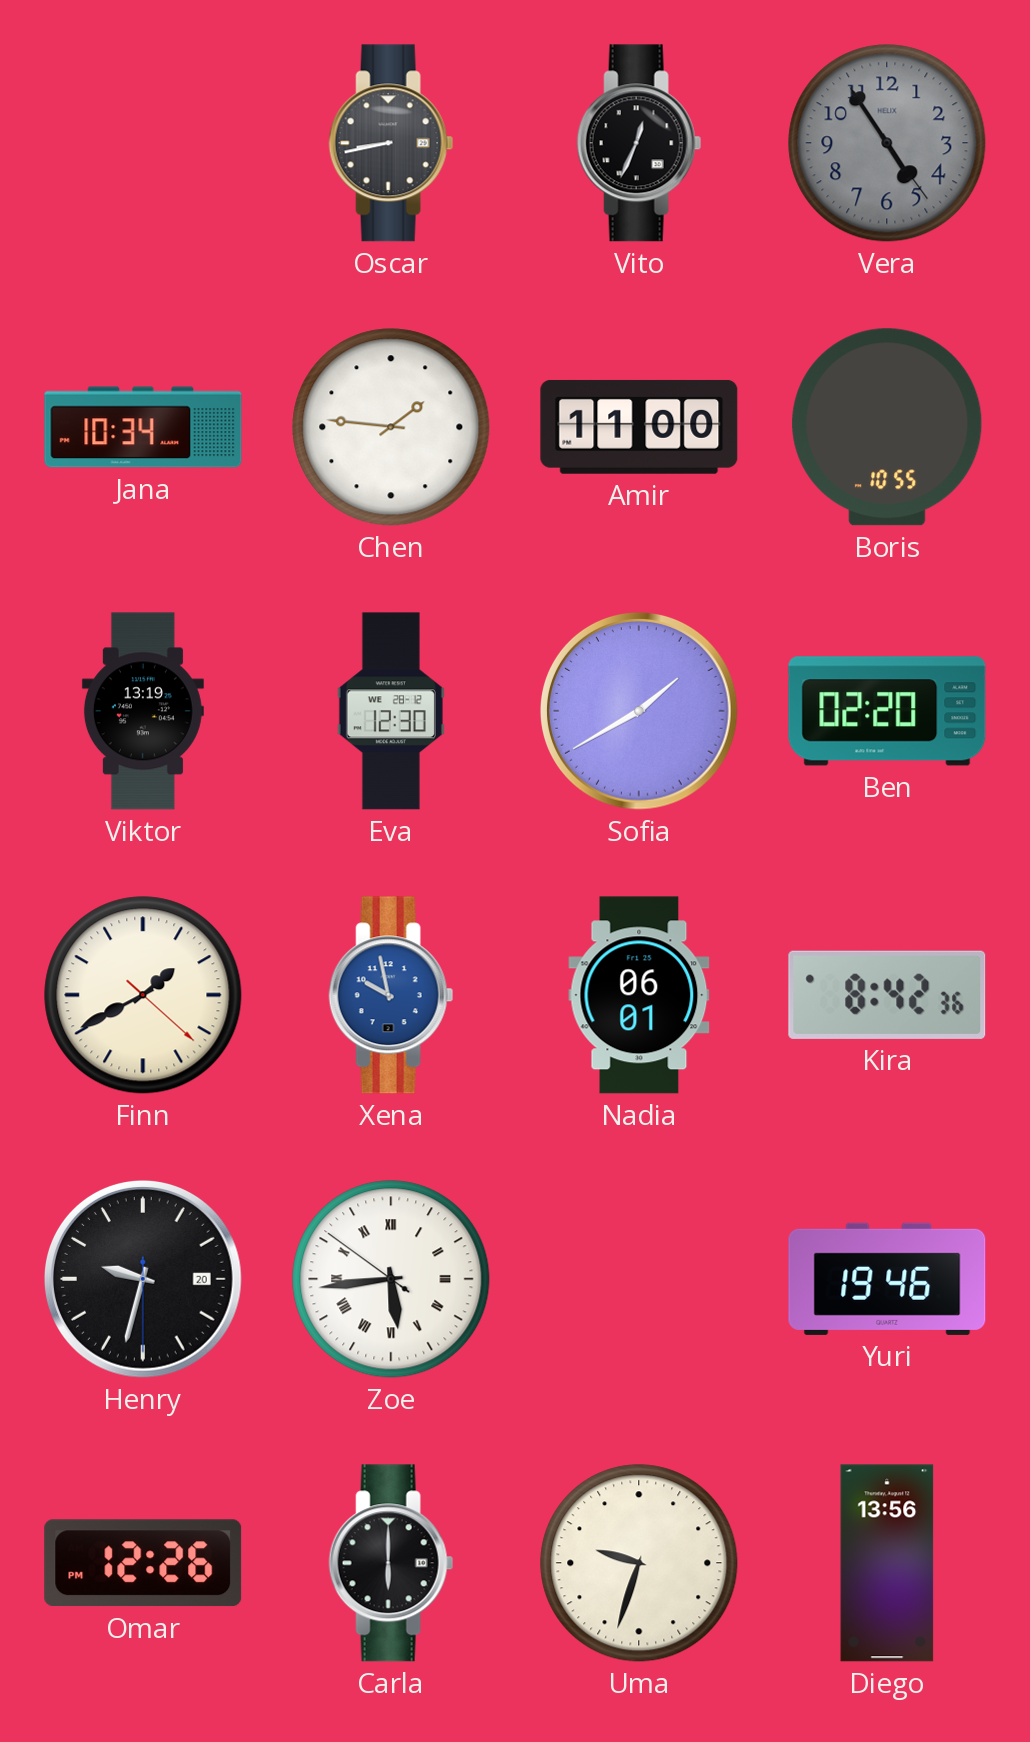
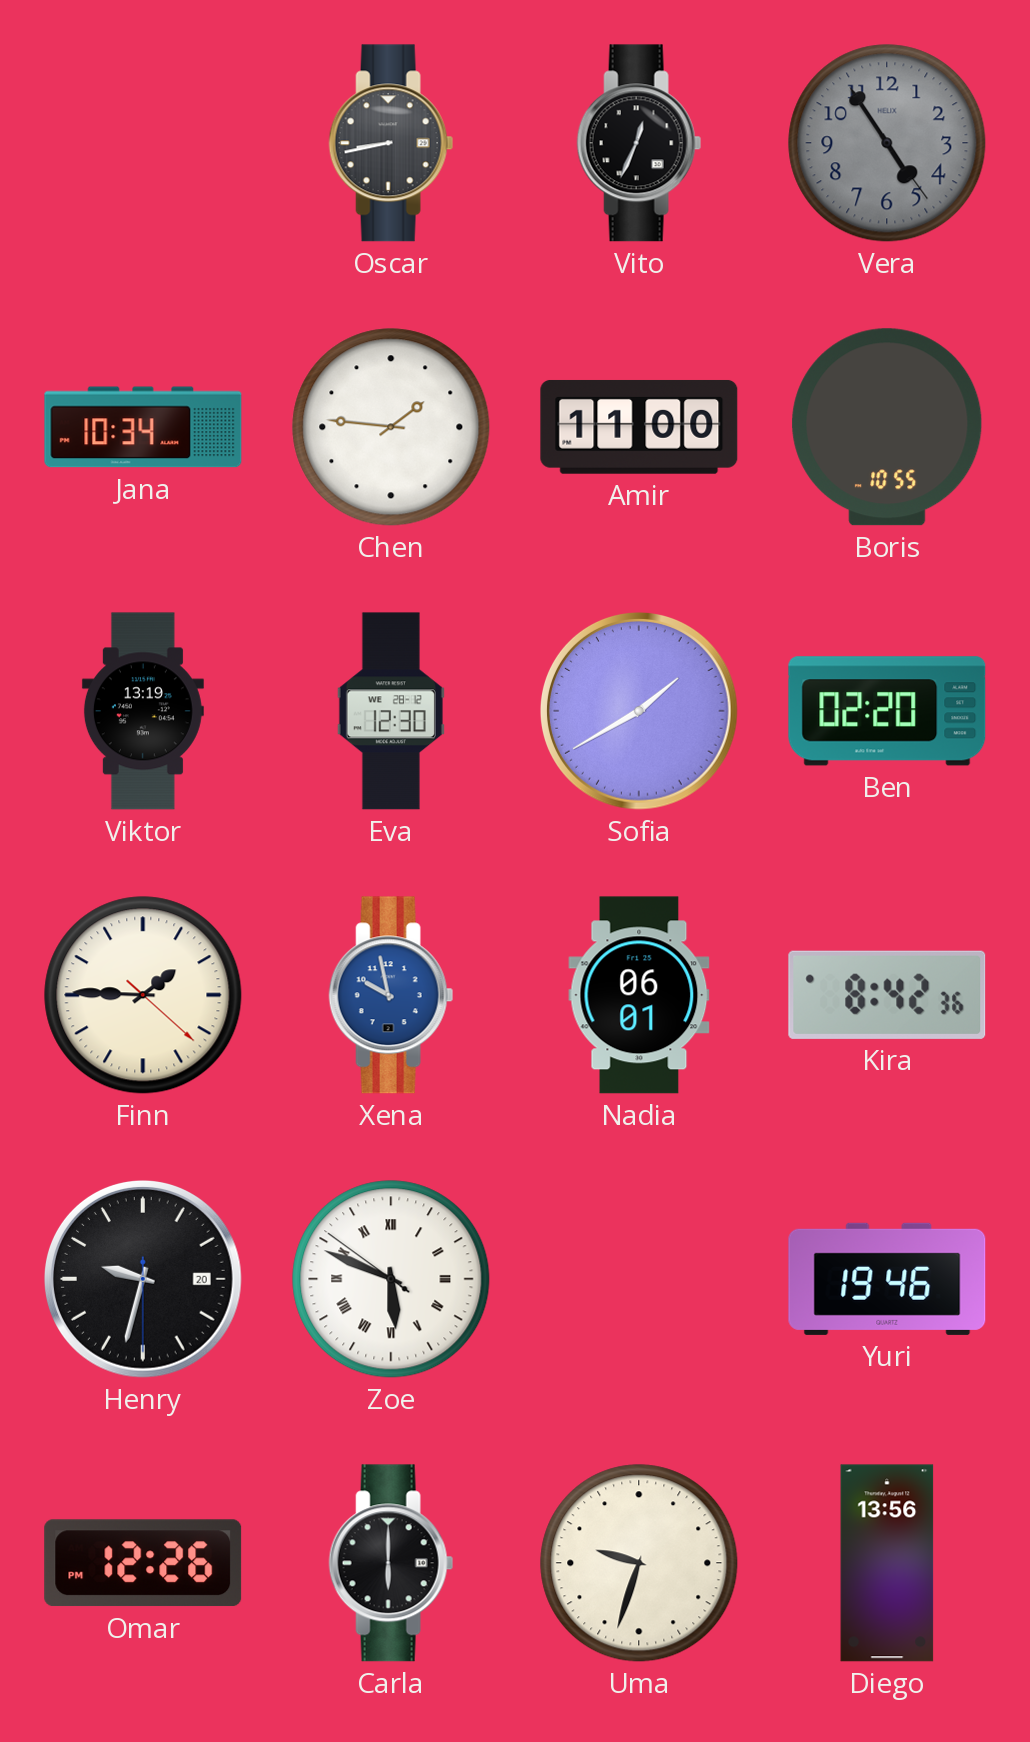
Finn: 1:40 -> 1:45
Zoe: 5:43 -> 5:48
